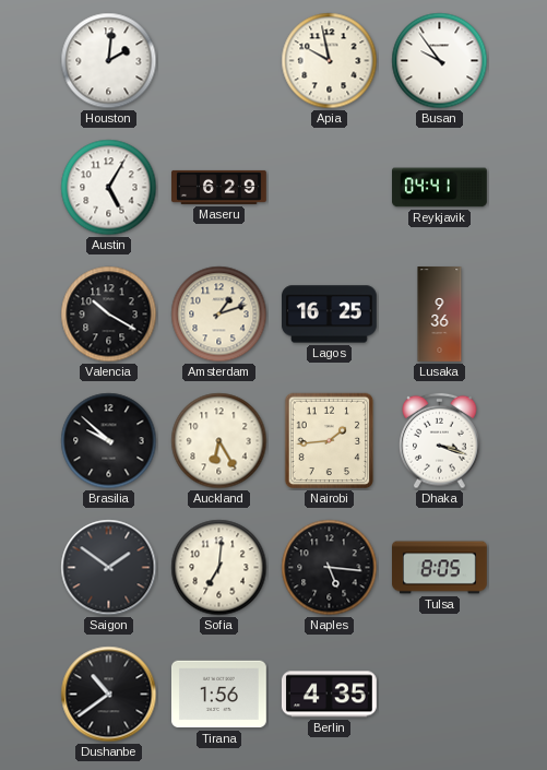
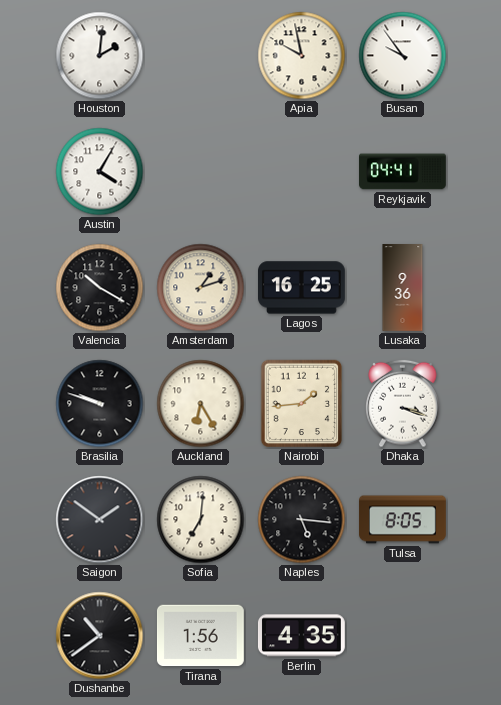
Austin: 5:05 -> 4:05
Maseru: 6:29 -> none
Brasilia: 9:52 -> 9:48
